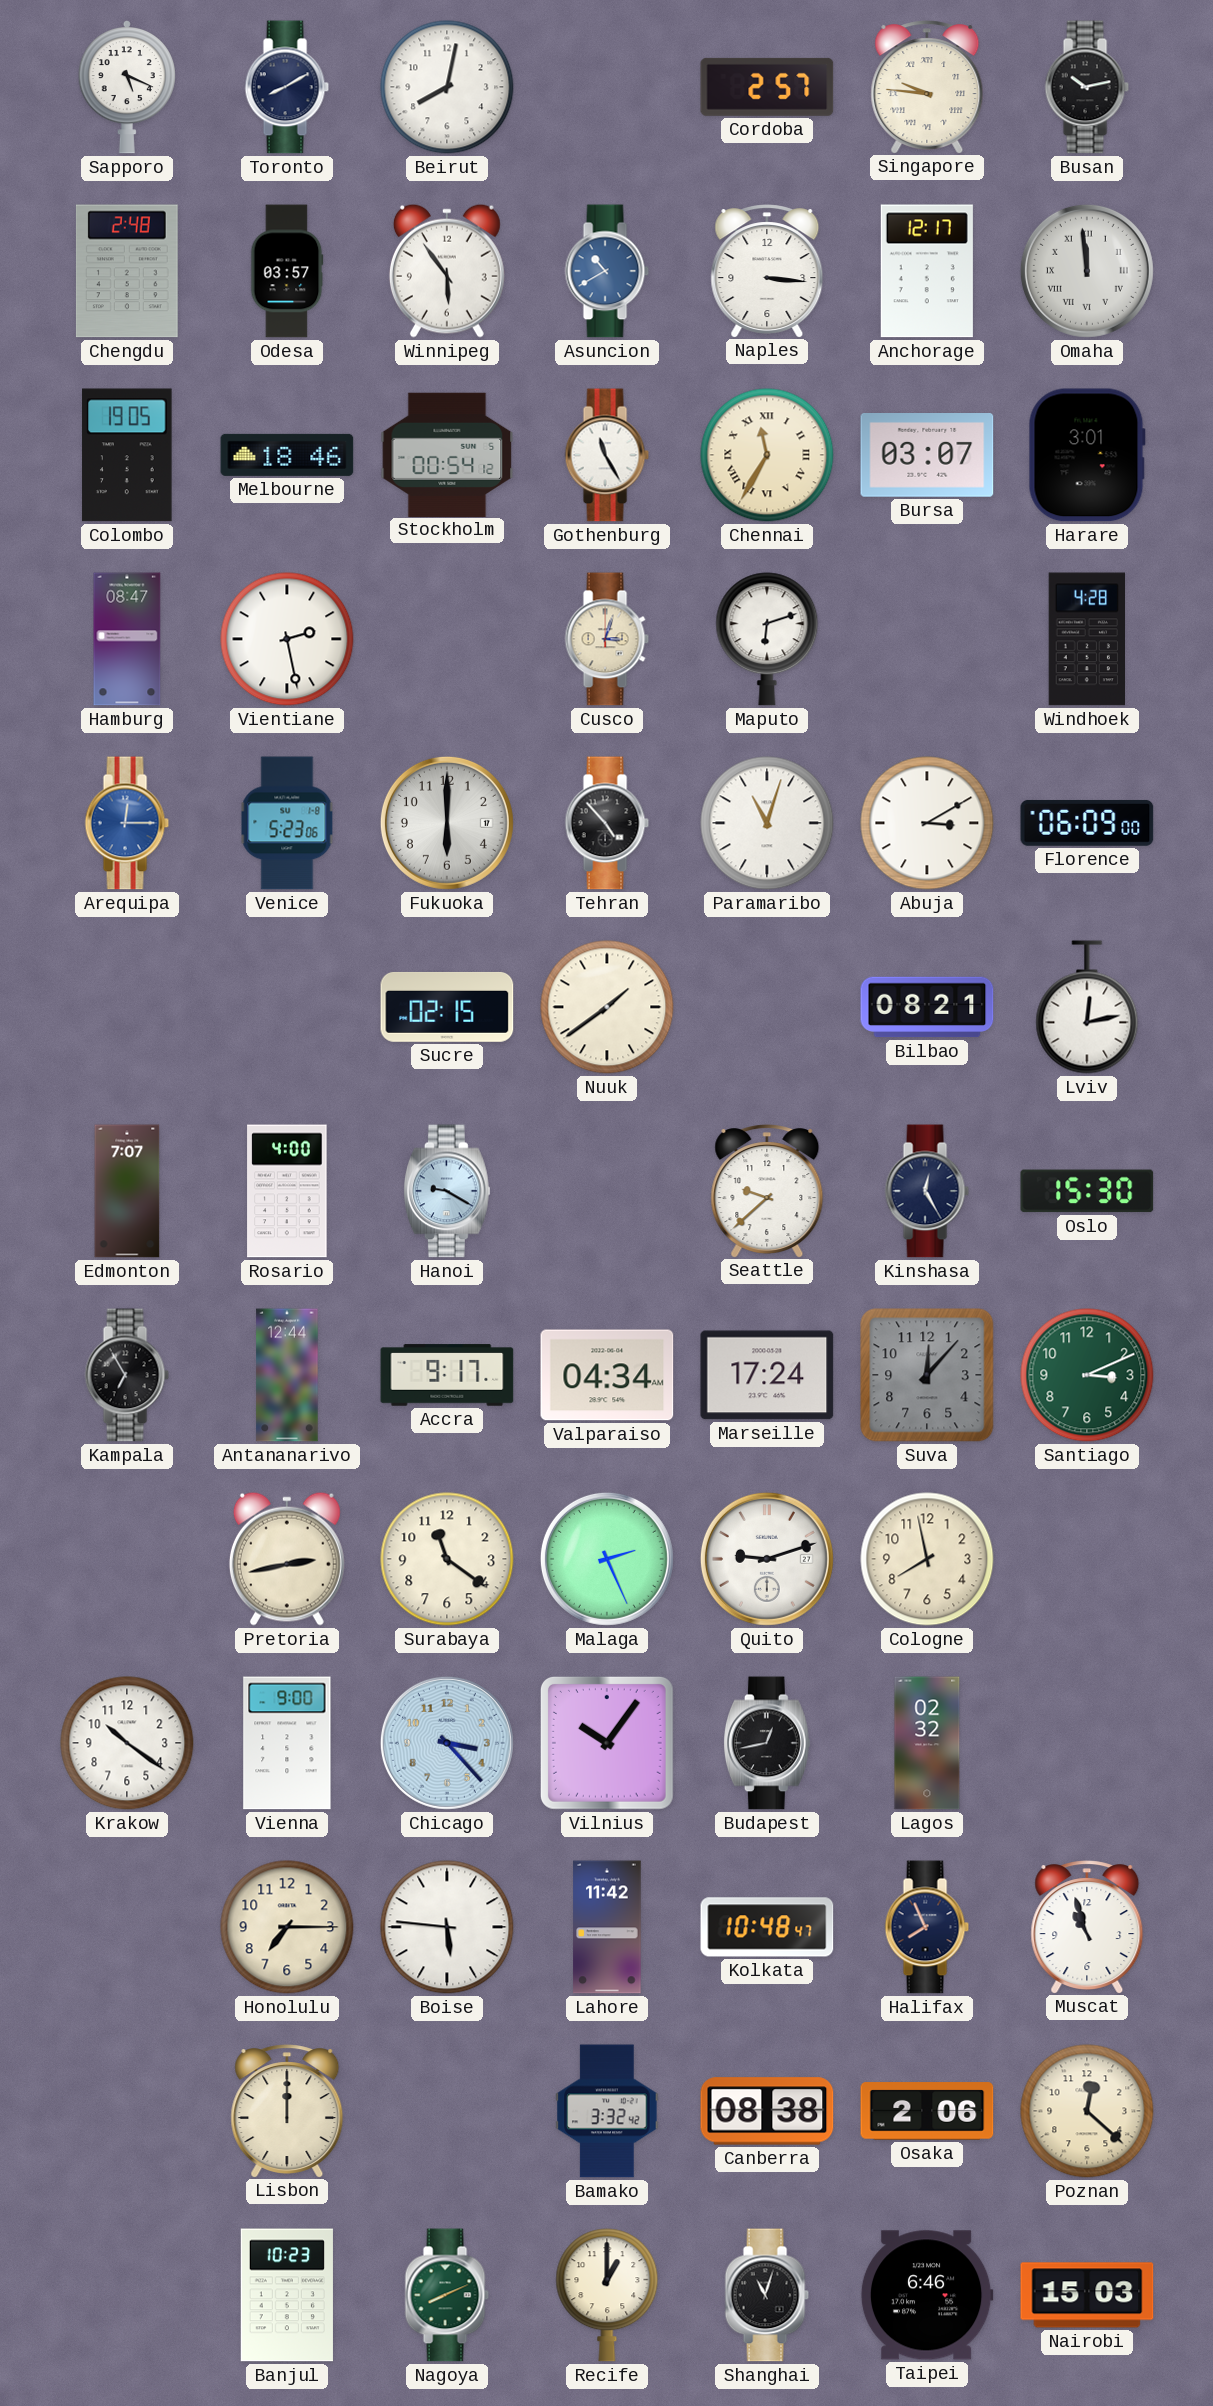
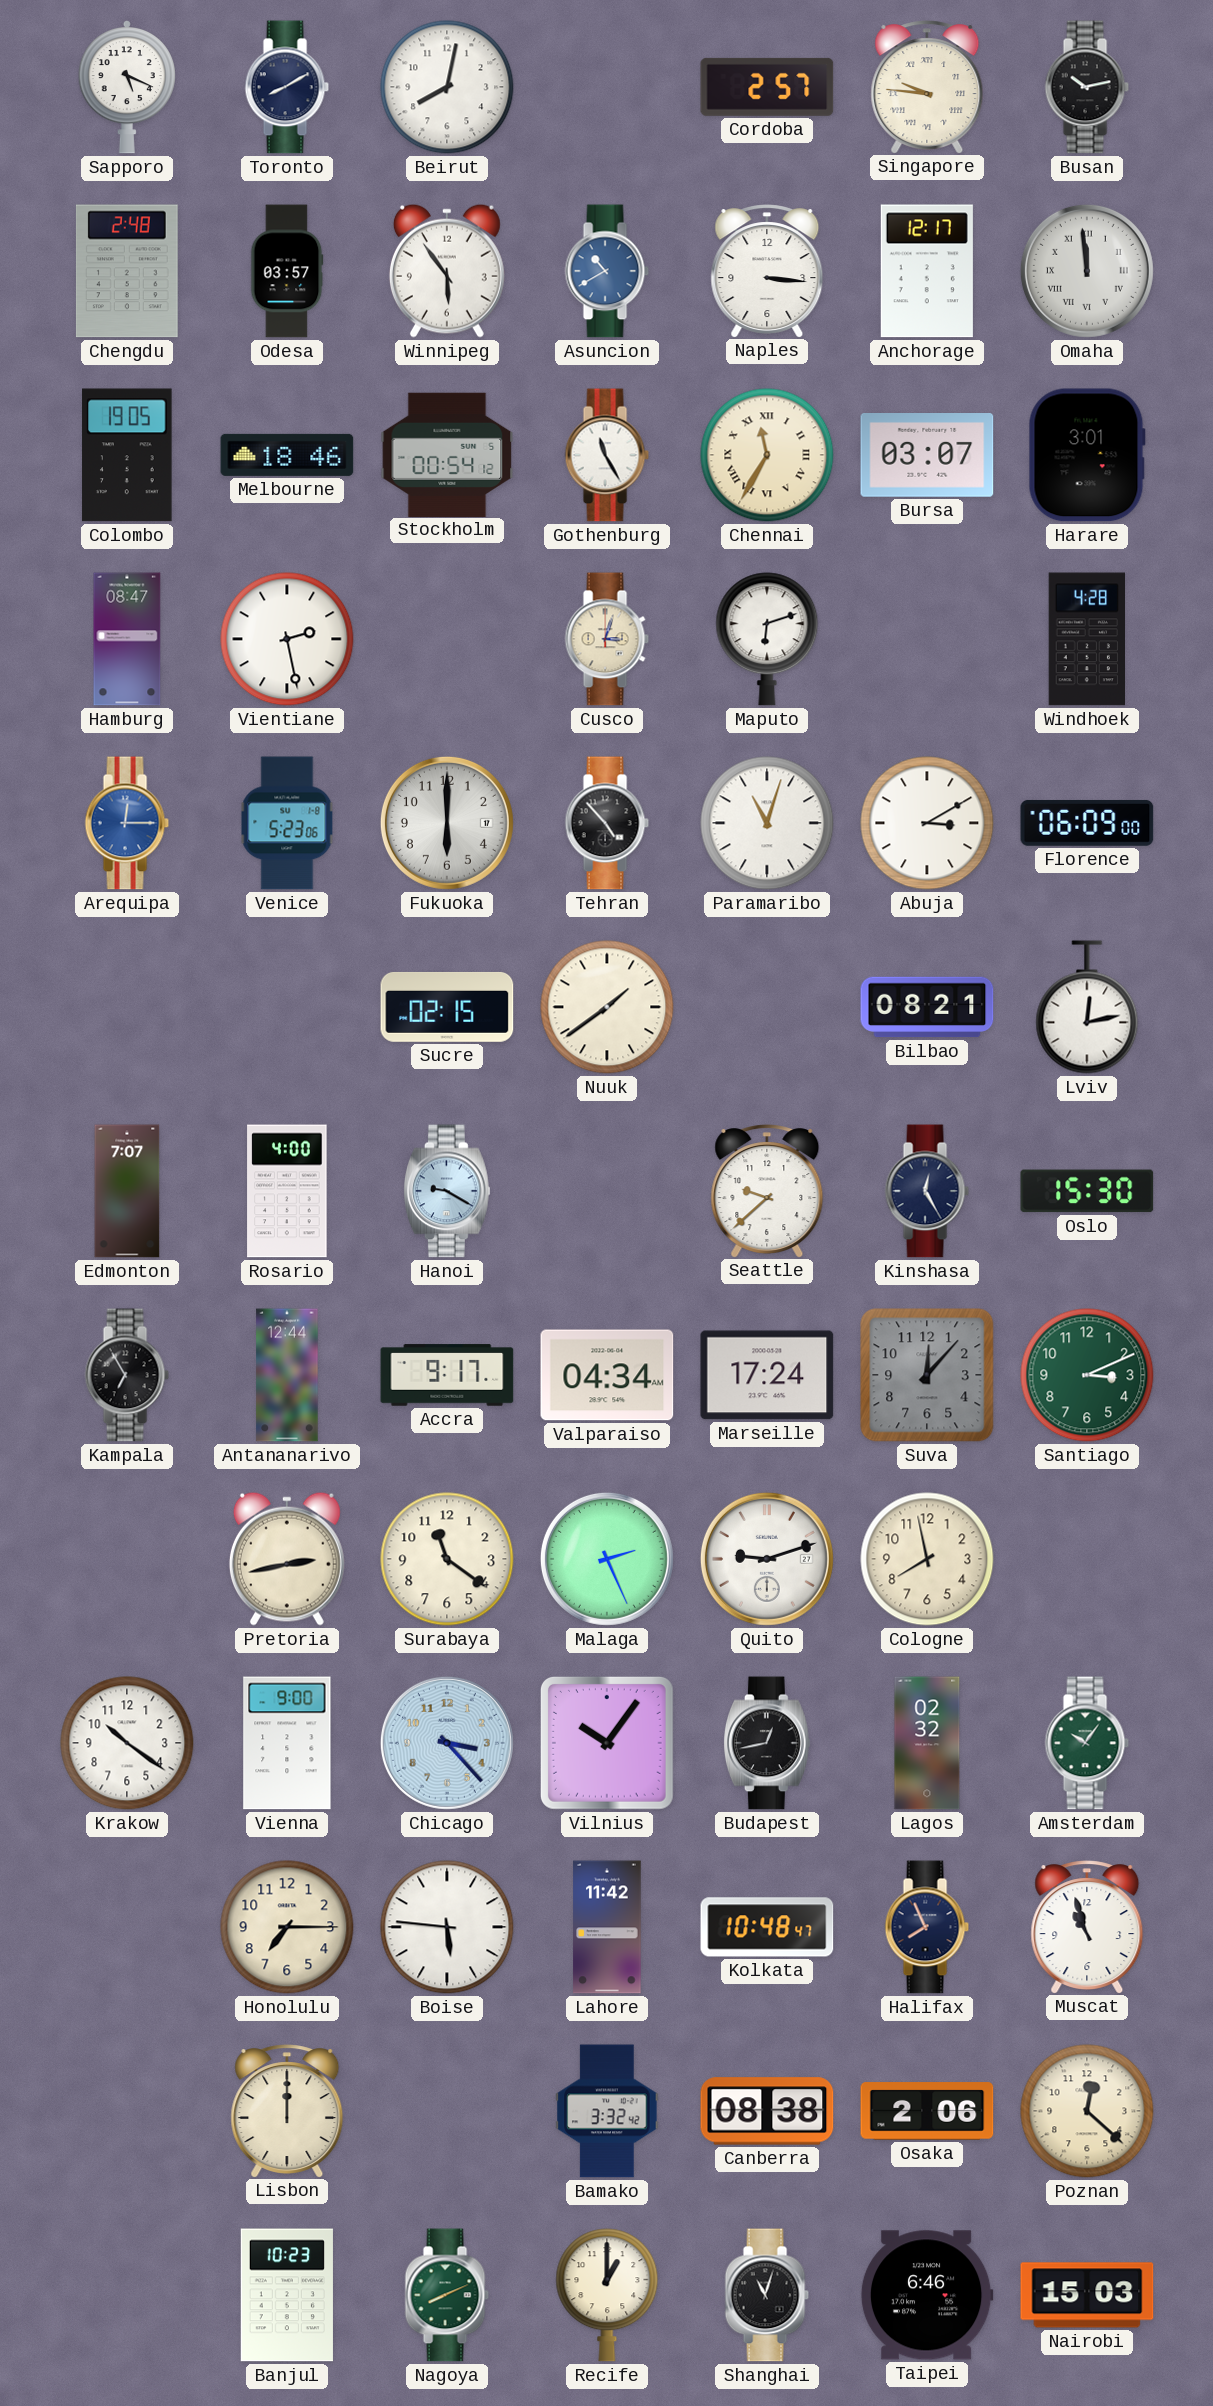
Amsterdam: none -> 10:06
